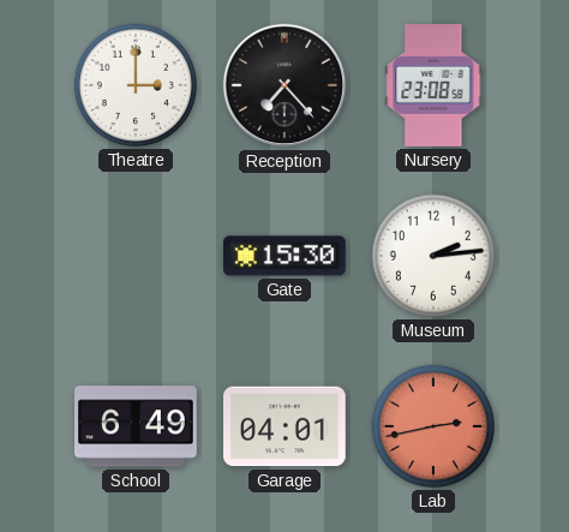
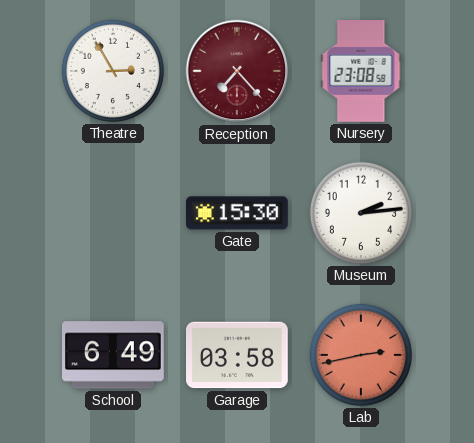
Theatre: 3:00 -> 2:55
Reception dial: black -> burgundy
Garage: 04:01 -> 03:58
